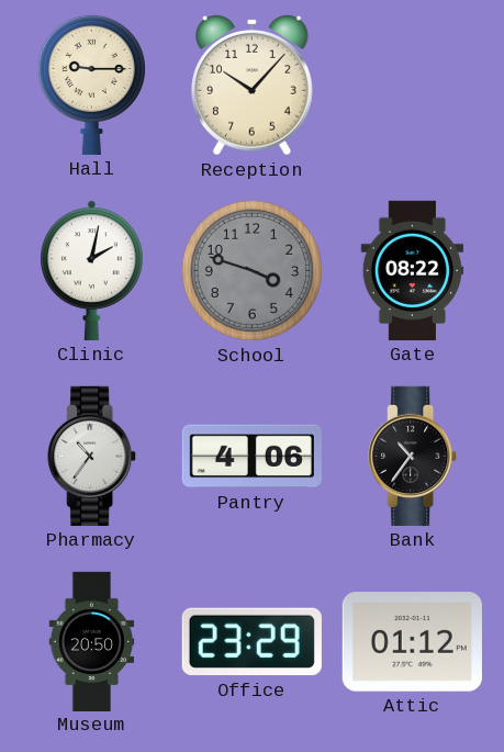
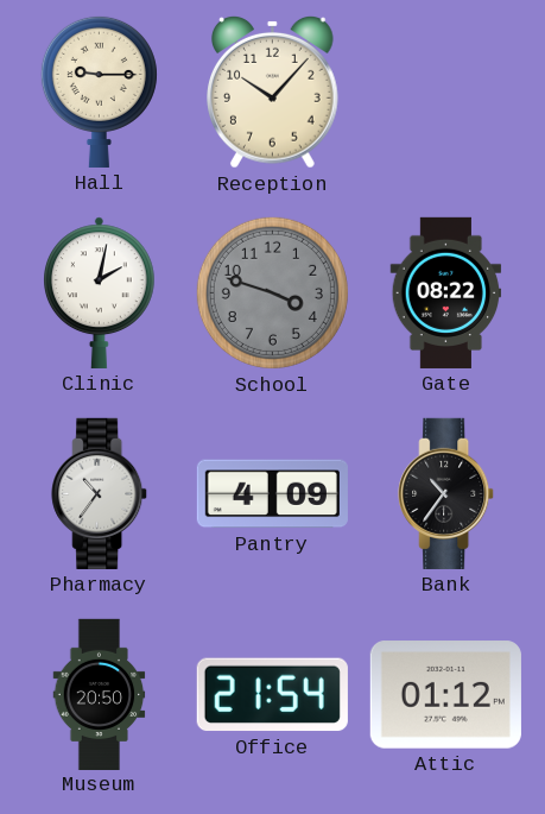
Pantry: 4:06 -> 4:09
Office: 23:29 -> 21:54
